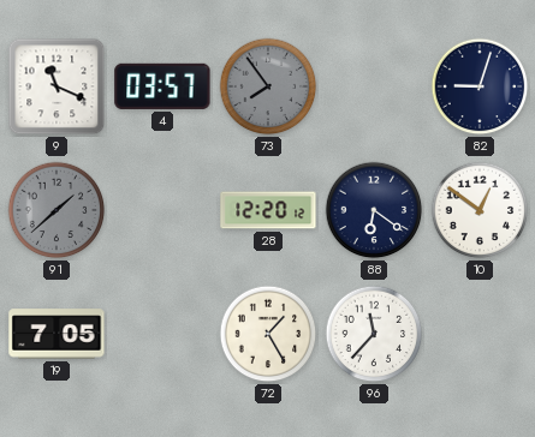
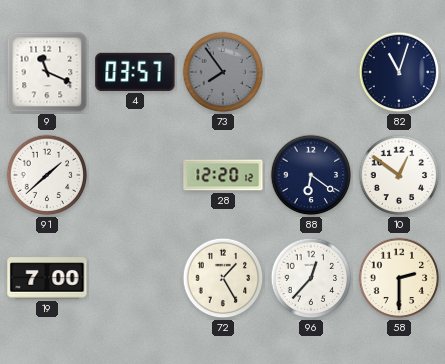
82: 9:03 -> 11:03
91 dial: grey -> white
19: 7:05 -> 7:00
96: 11:37 -> 12:37
58: none -> 2:30
